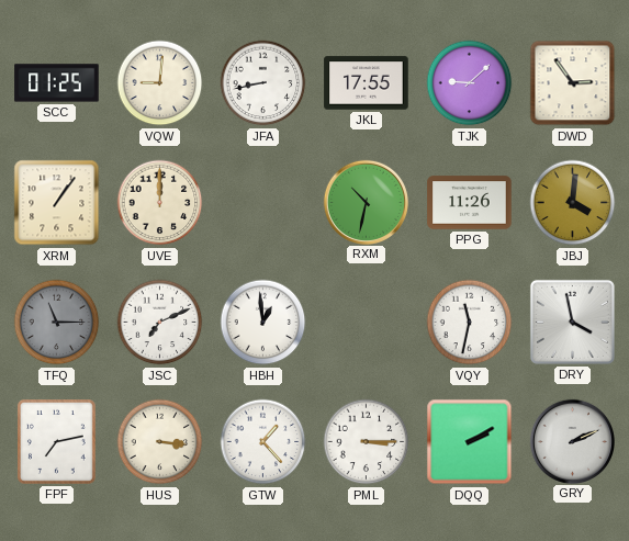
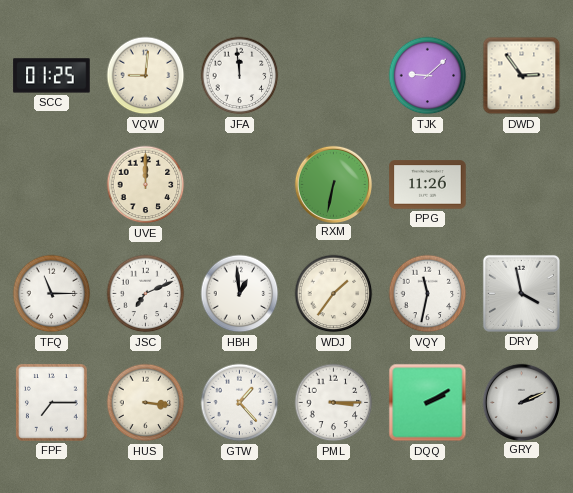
JFA: 8:43 -> 11:59
JKL: 17:55 -> none
XRM: 1:06 -> none
RXM: 10:32 -> 6:32
JBJ: 4:01 -> none
TFQ dial: grey -> white
WDJ: none -> 1:36
FPF: 7:13 -> 7:15
